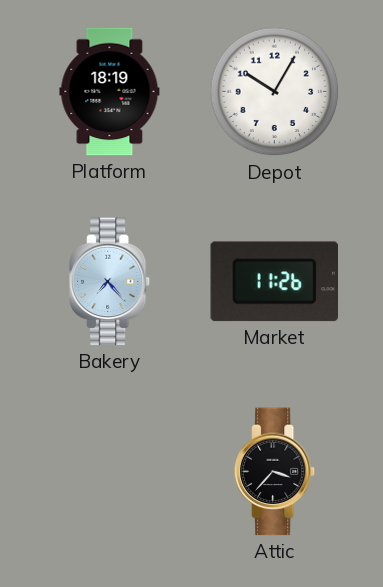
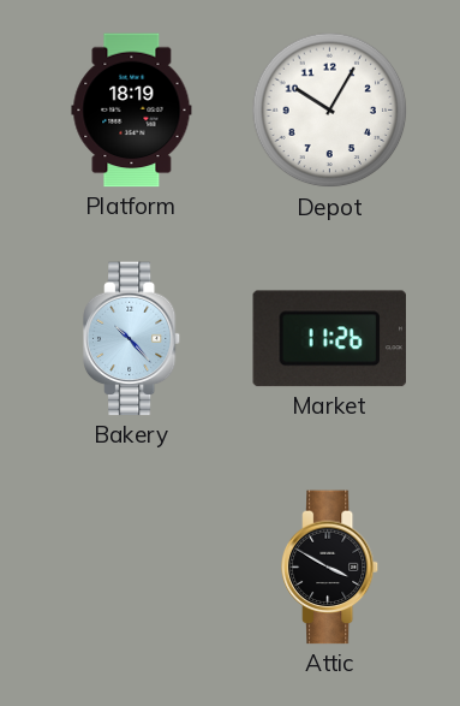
Bakery: 7:23 -> 10:23
Attic: 3:37 -> 3:50
